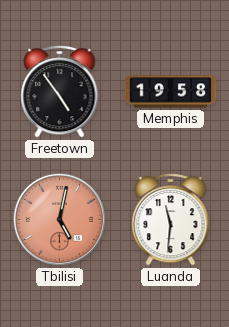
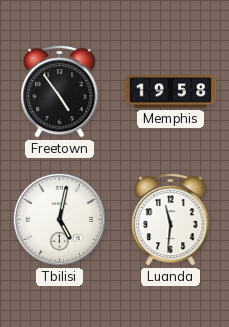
Tbilisi dial: salmon -> white
